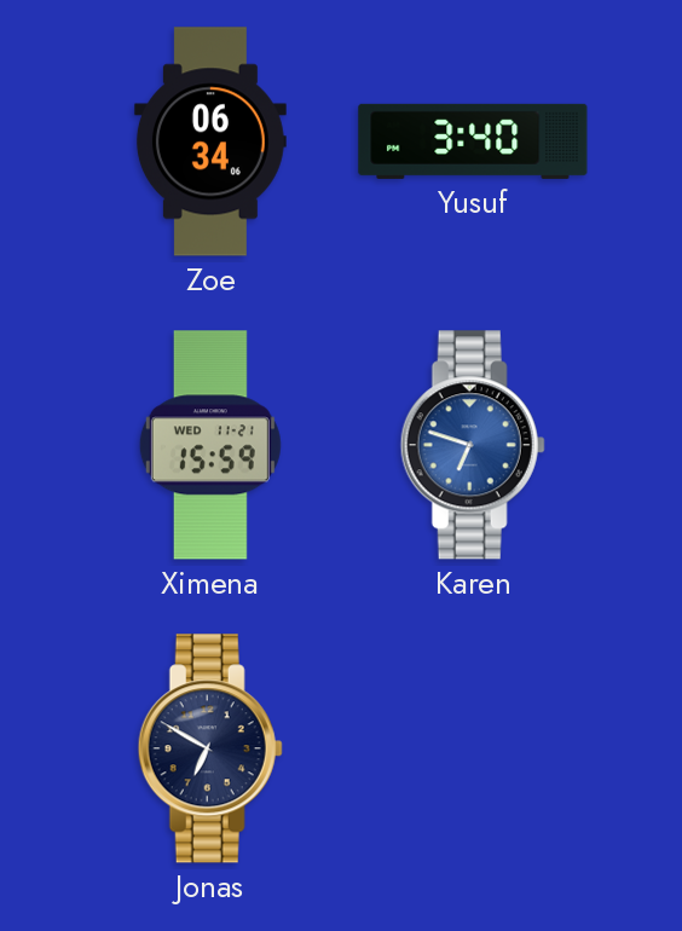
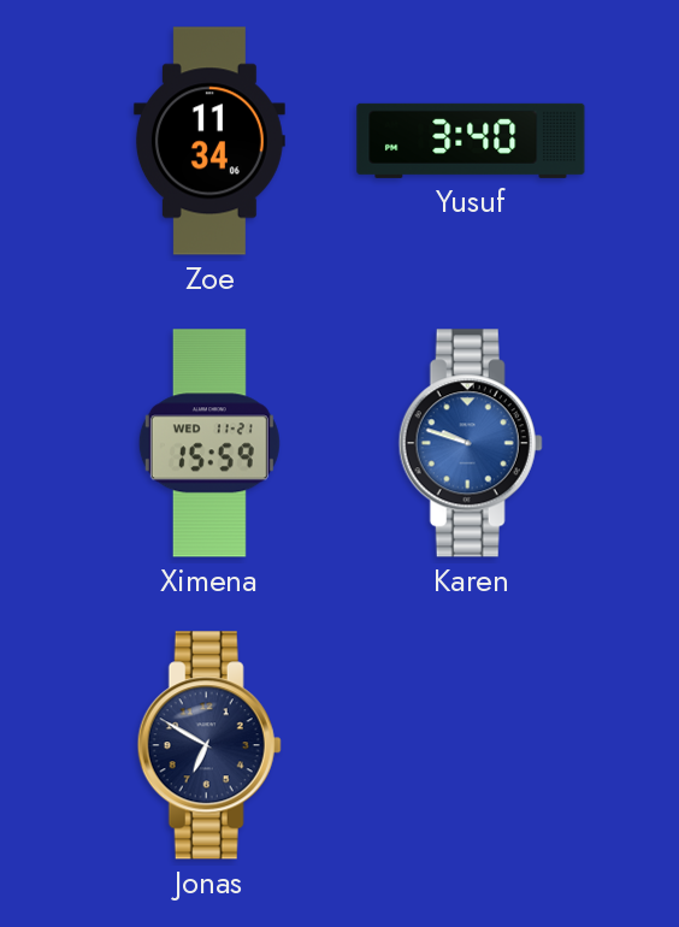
Zoe: 06:34 -> 11:34
Karen: 6:48 -> 9:48
